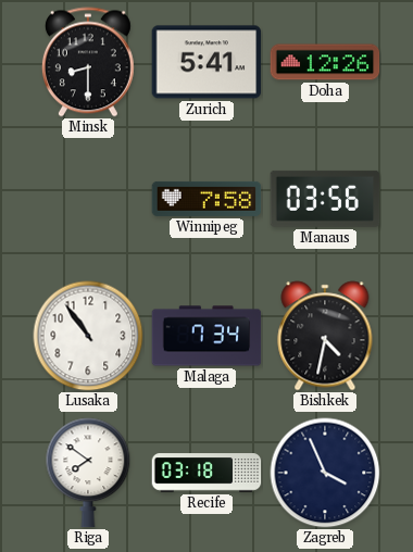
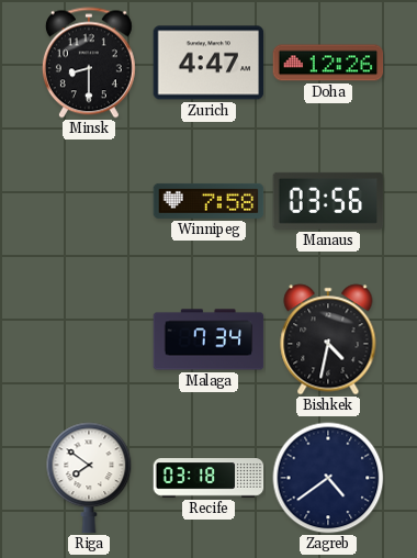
Zurich: 5:41 -> 4:47
Lusaka: 10:54 -> none
Zagreb: 3:56 -> 4:39
